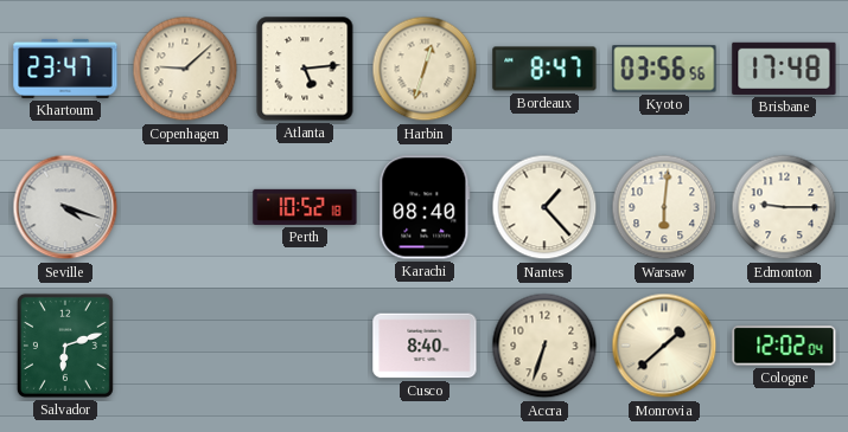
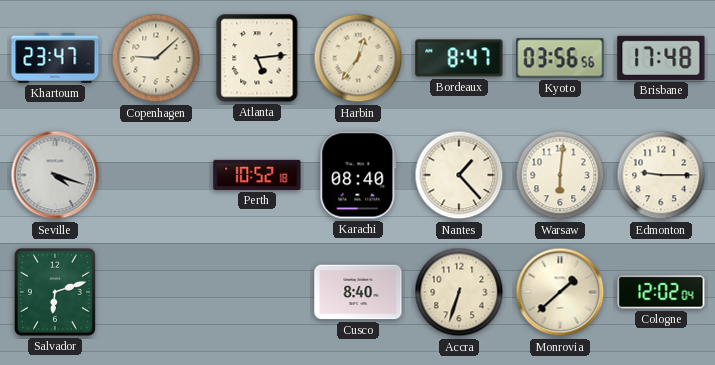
Harbin: 12:33 -> 12:36
